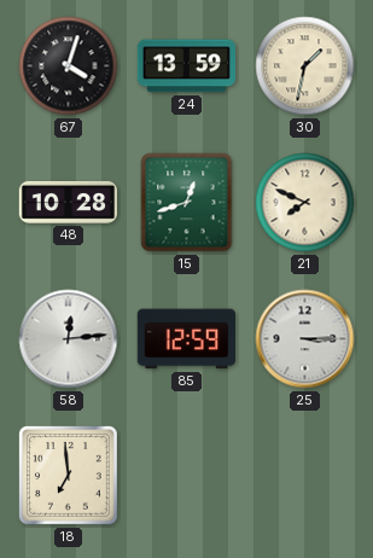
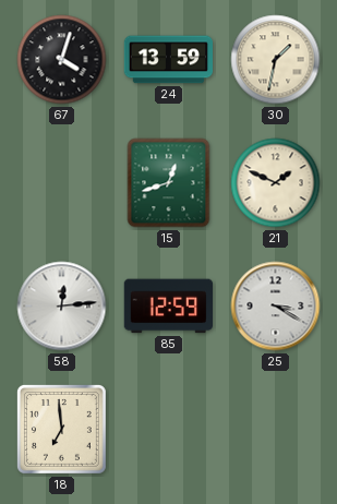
48: 10:28 -> none
21: 7:49 -> 1:49
25: 3:15 -> 3:20
